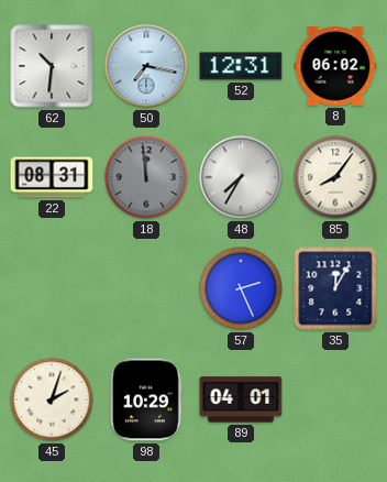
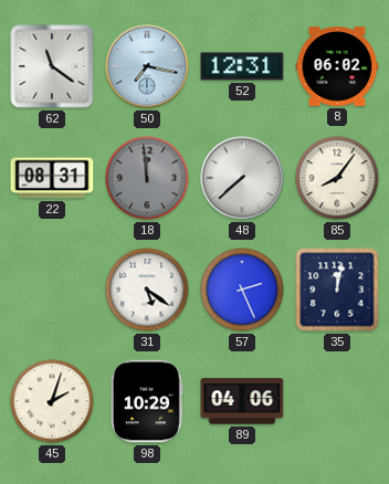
62: 10:31 -> 11:21
48: 7:35 -> 7:38
31: none -> 5:21
35: 12:05 -> 12:02
89: 04:01 -> 04:06
